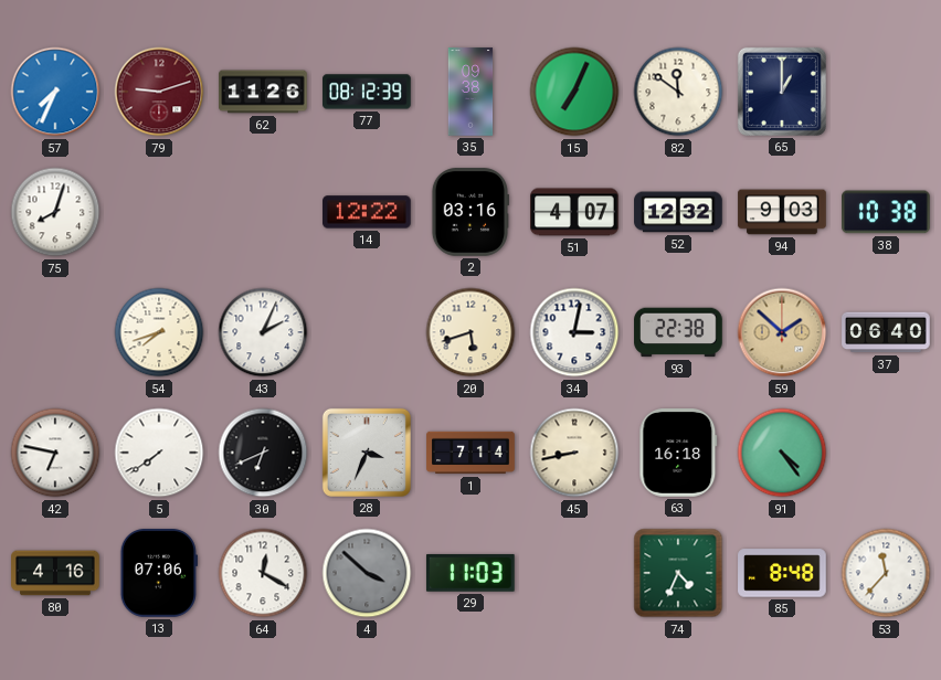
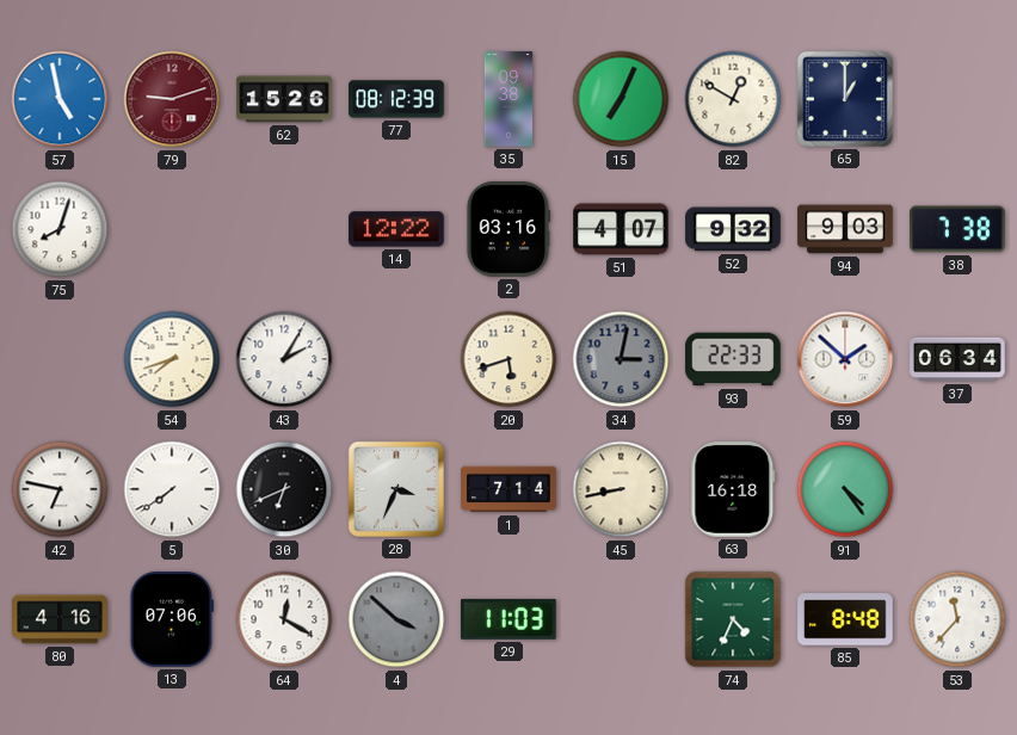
57: 7:34 -> 4:58
62: 11:26 -> 15:26
82: 11:51 -> 12:50
52: 12:32 -> 9:32
38: 10:38 -> 7:38
43: 2:04 -> 2:05
34 dial: white -> grey
93: 22:38 -> 22:33
59 dial: champagne -> white
37: 06:40 -> 06:34
